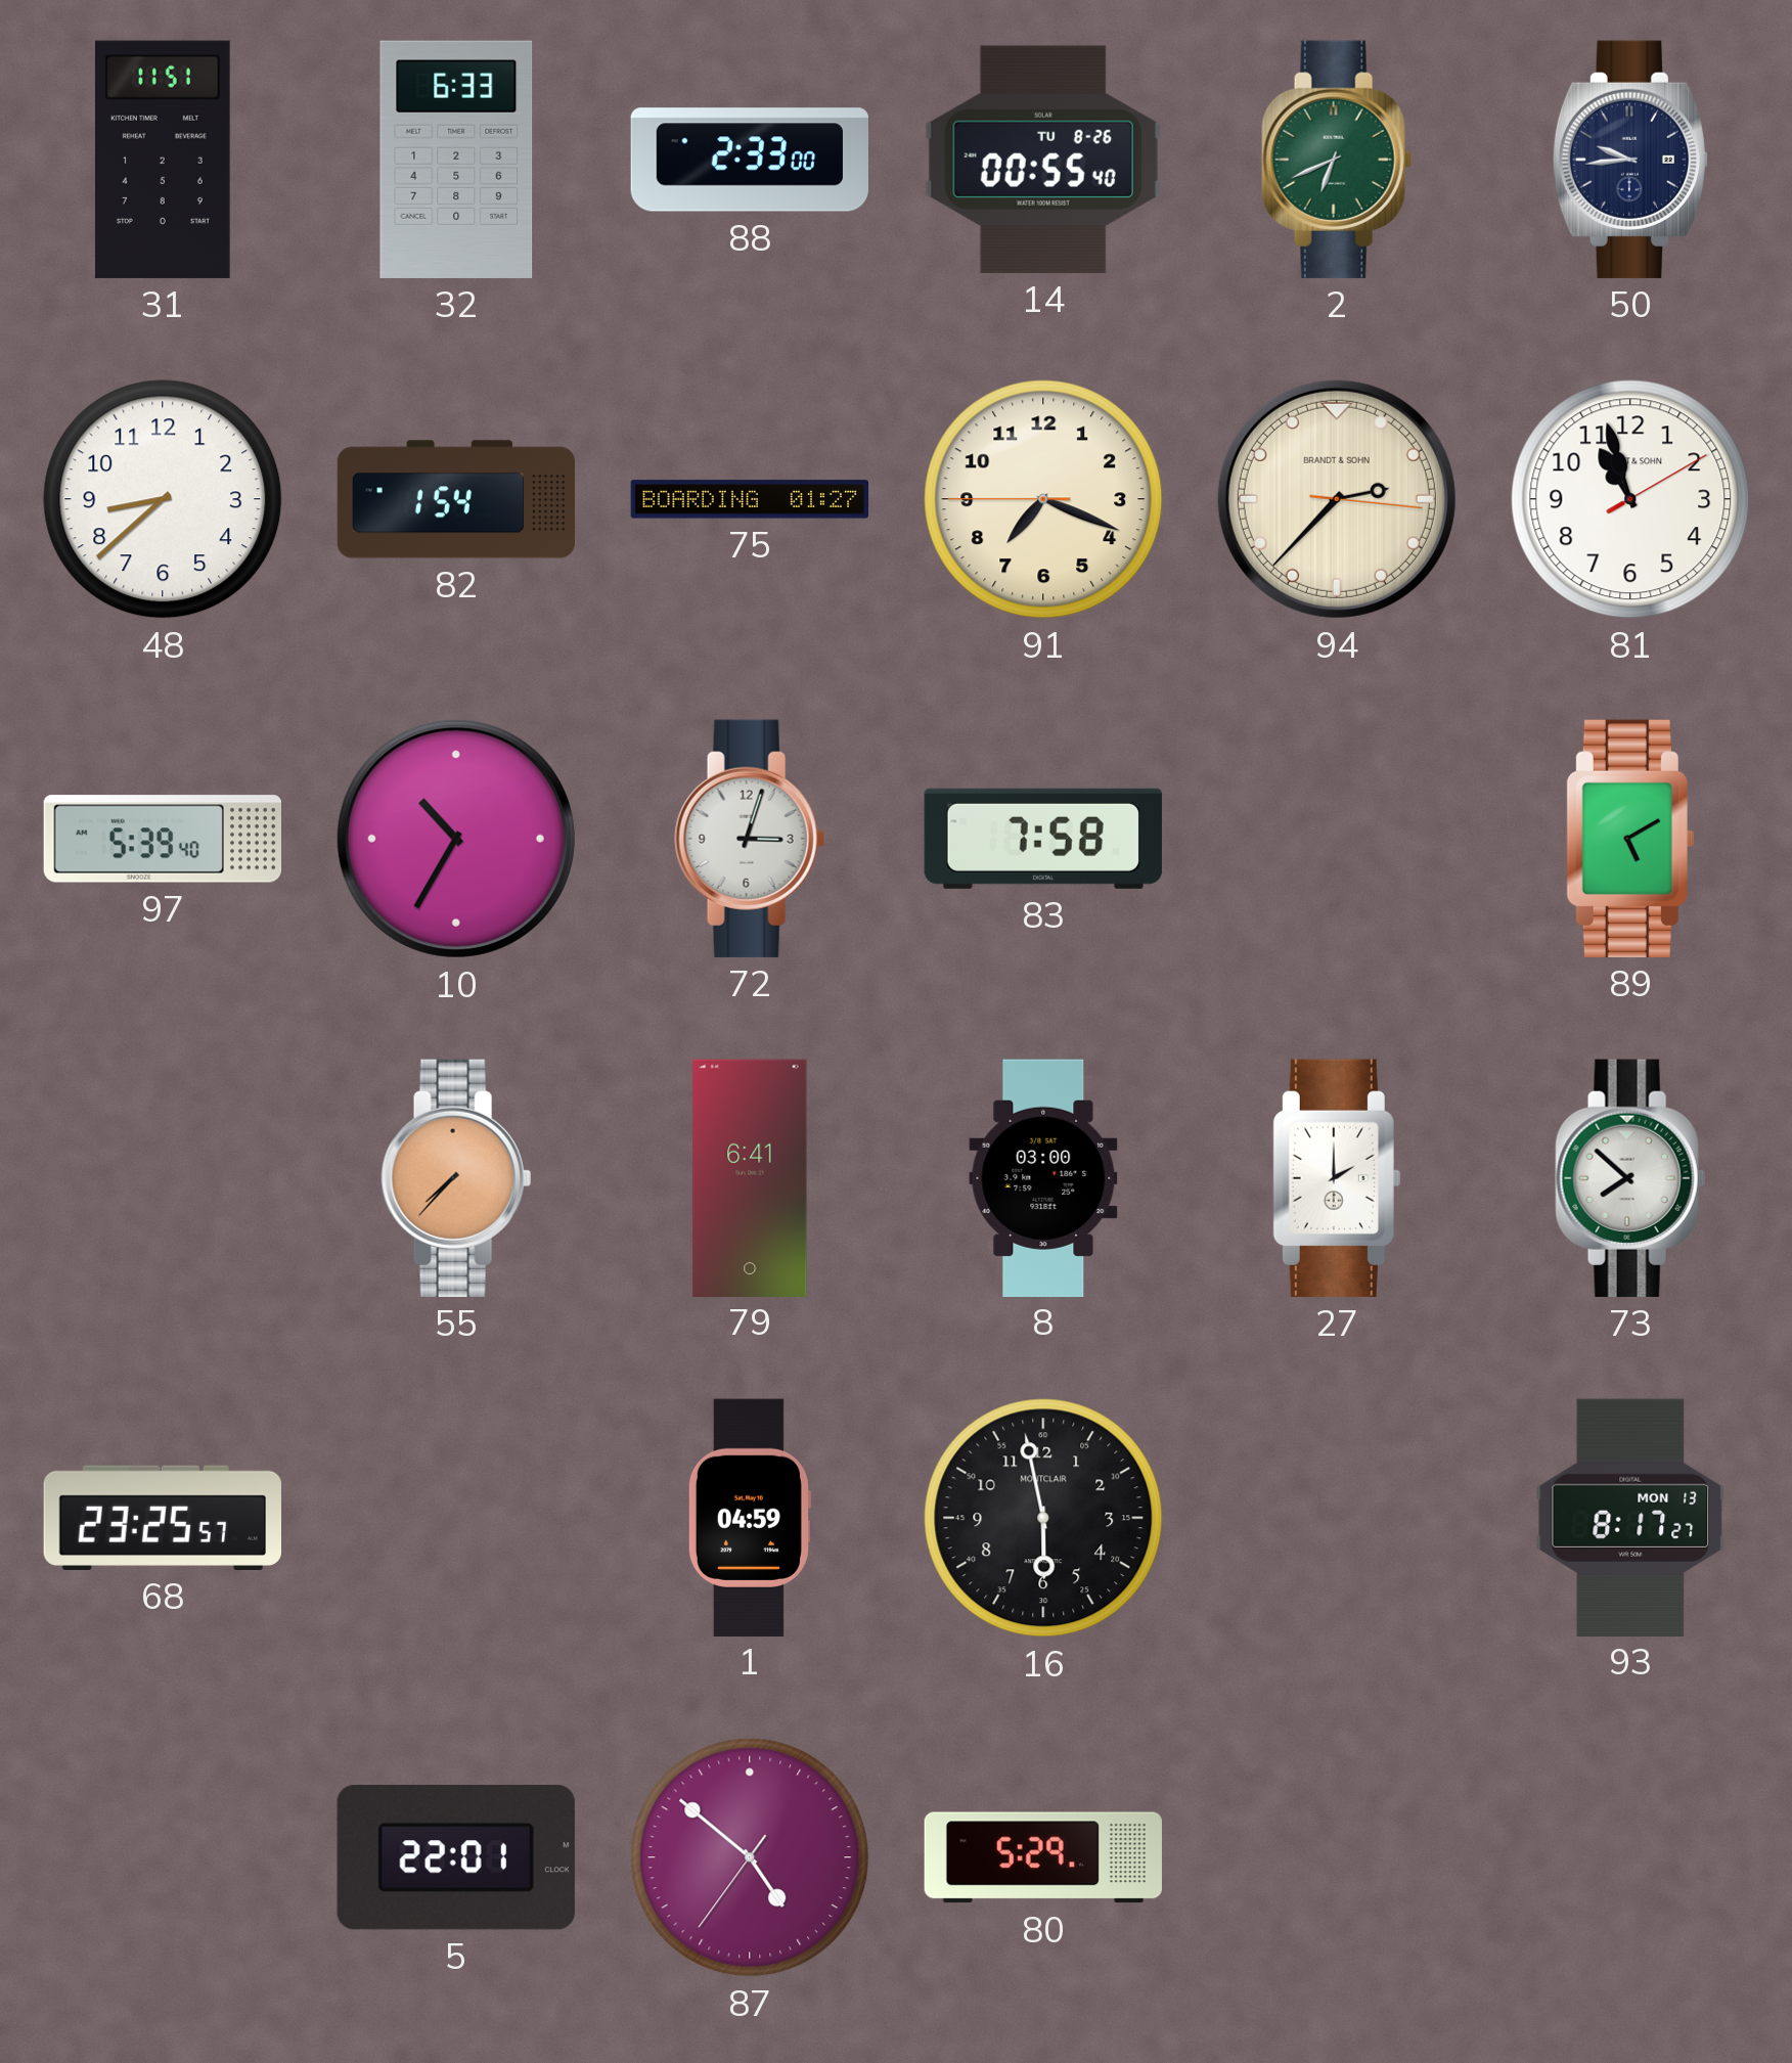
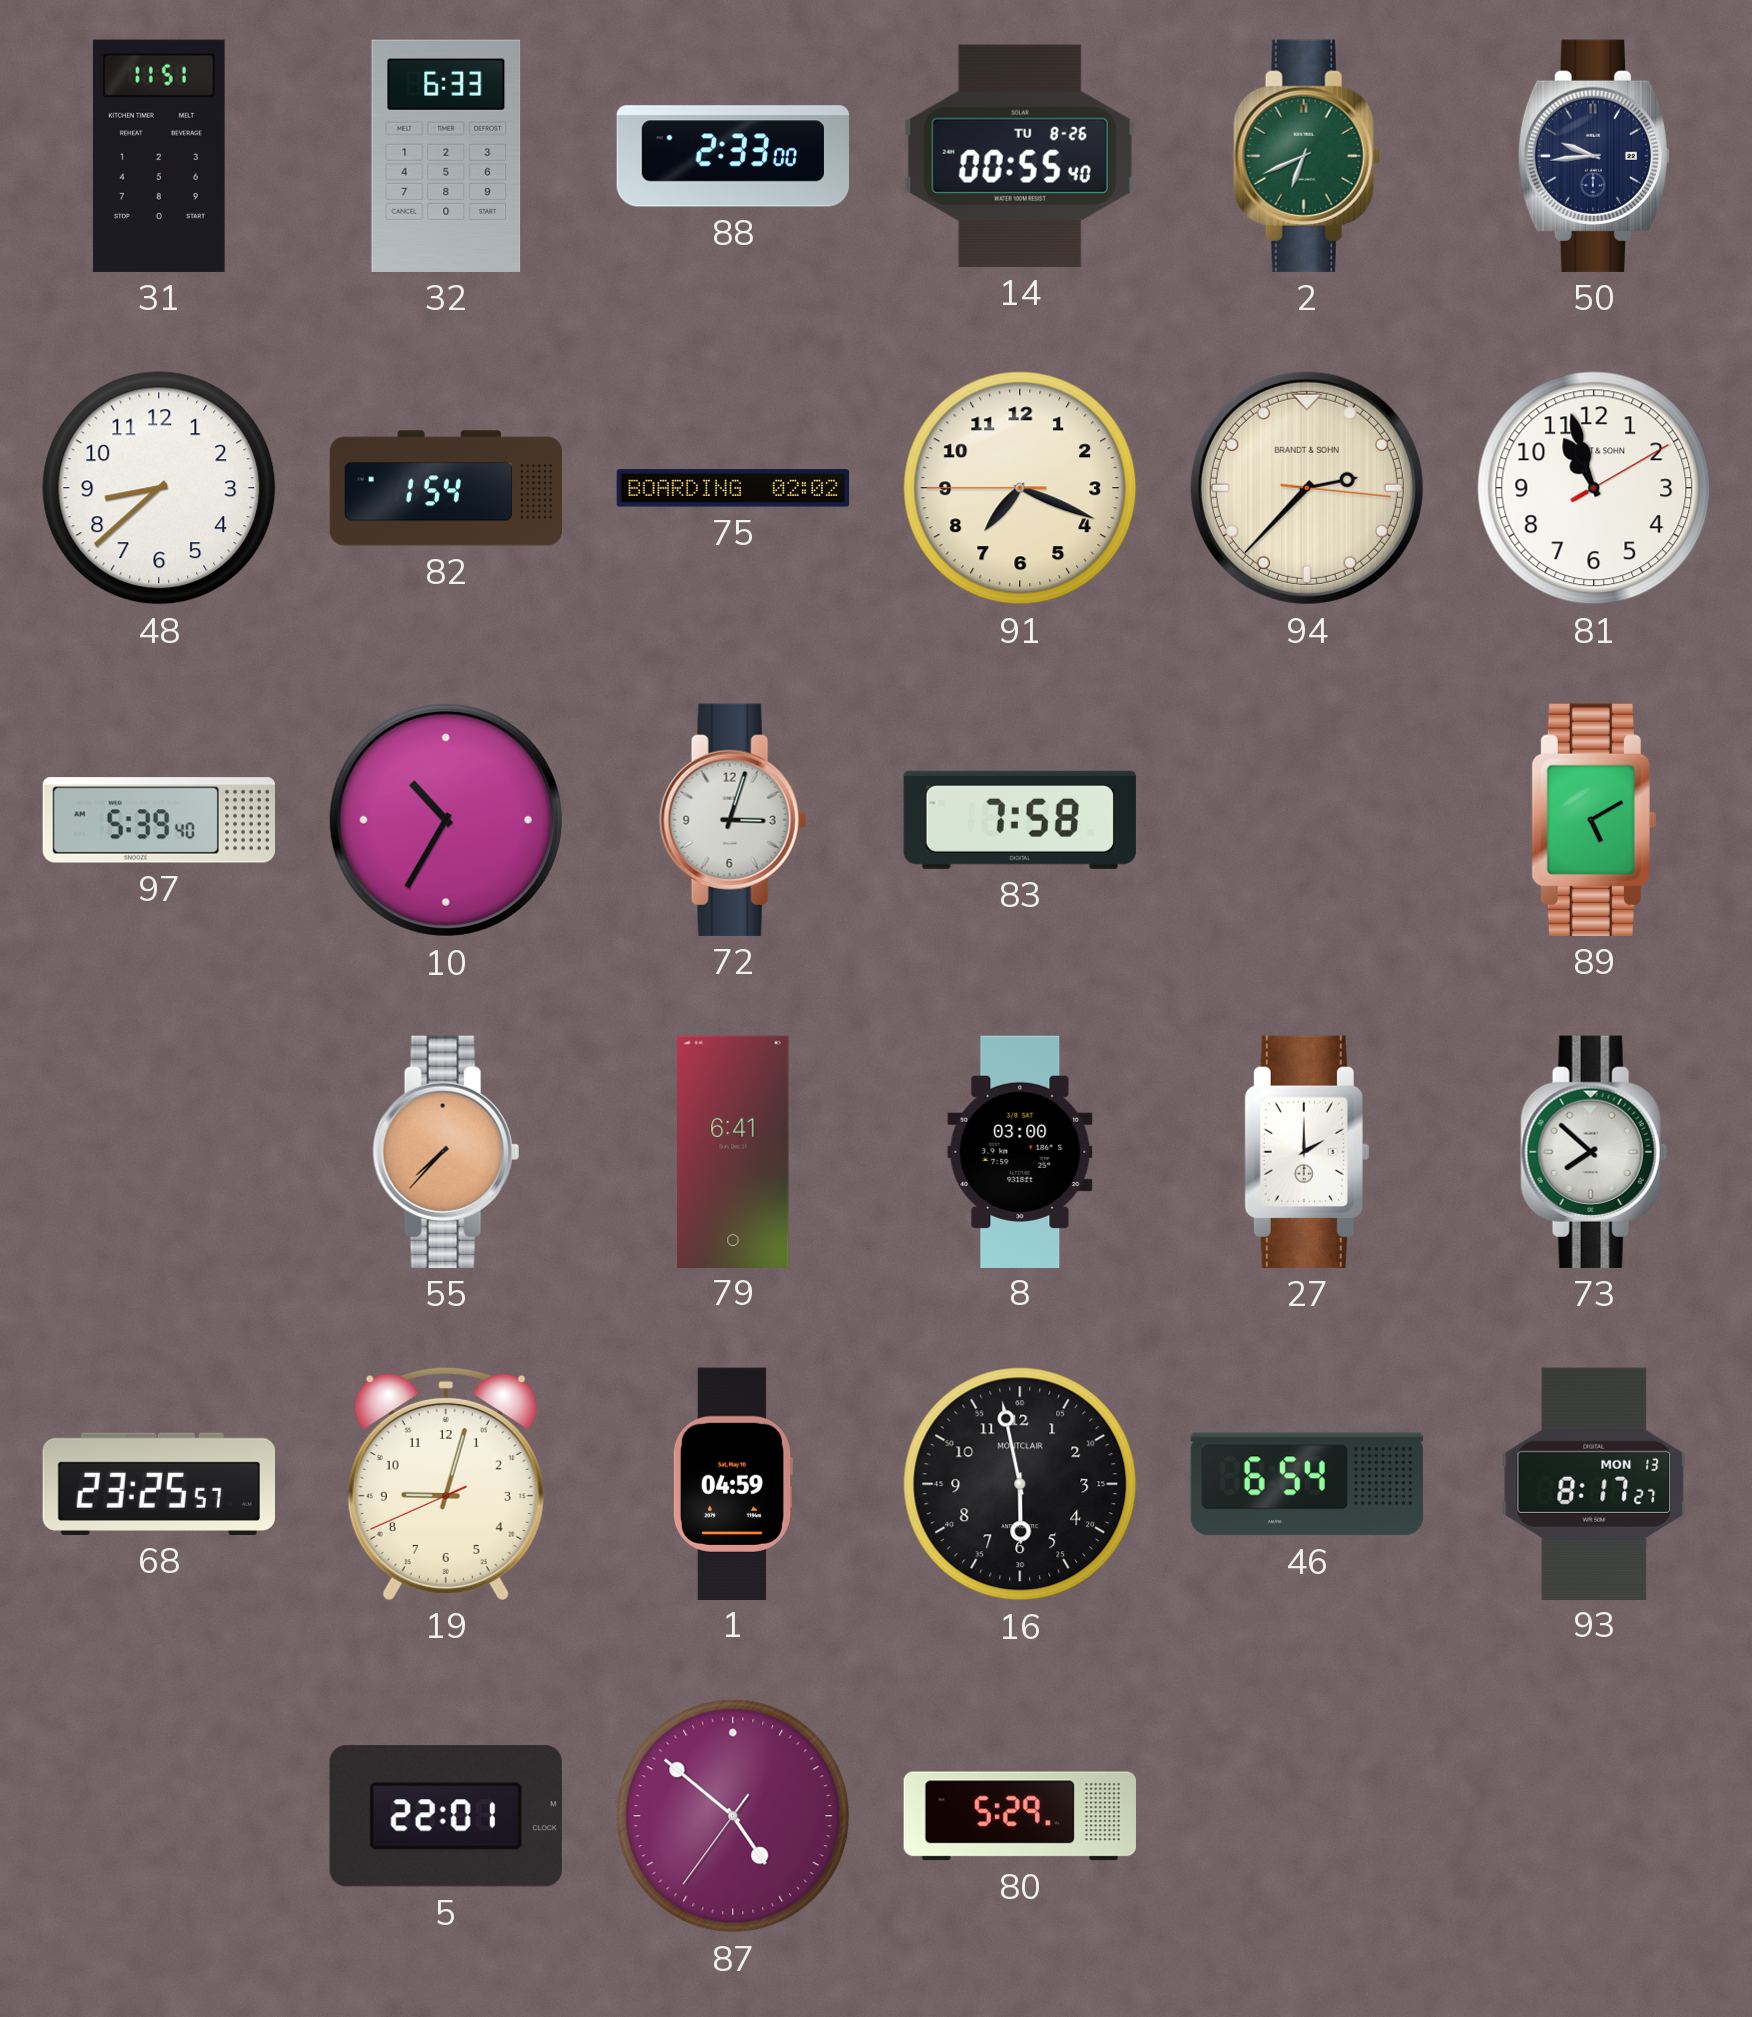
75: 01:27 -> 02:02
19: none -> 9:02
46: none -> 6:54
